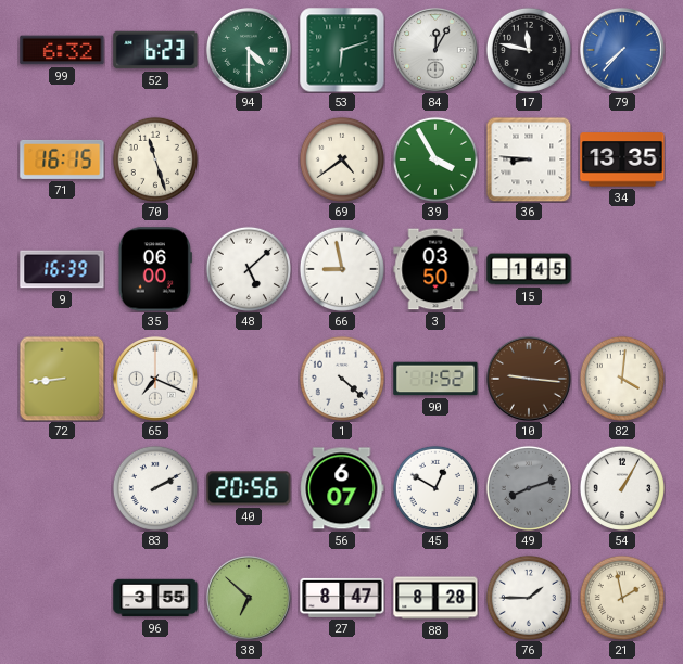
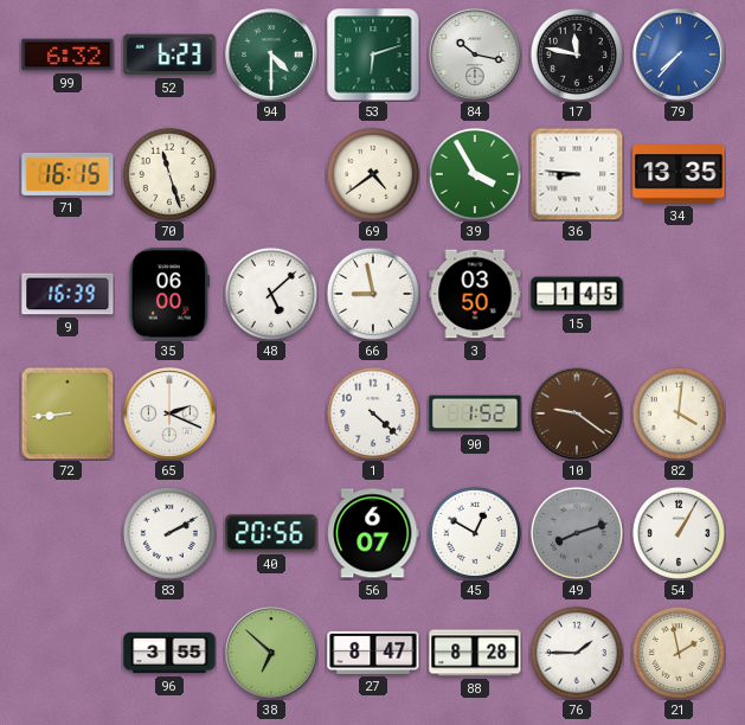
84: 12:05 -> 10:17
65: 7:19 -> 2:19
10: 9:16 -> 9:21
